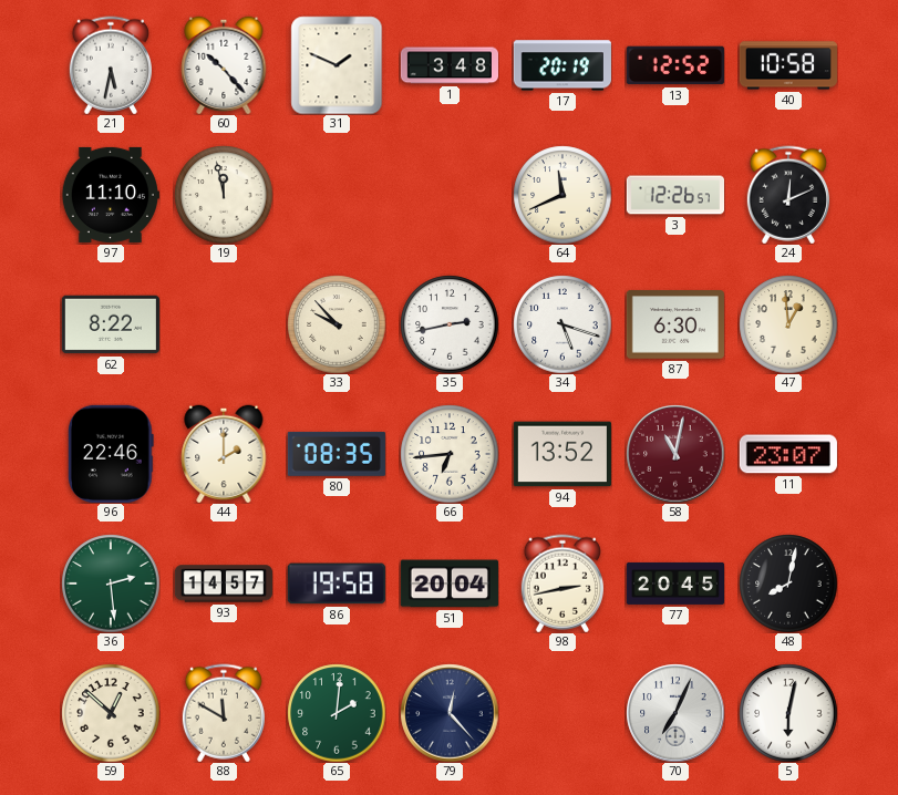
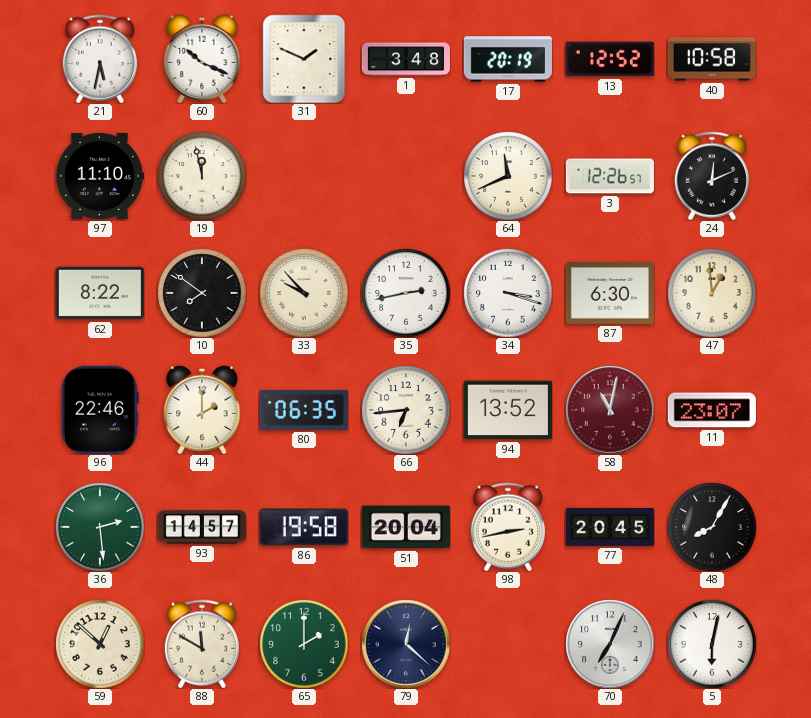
60: 10:23 -> 10:19
10: none -> 7:51
34: 5:18 -> 3:18
80: 08:35 -> 06:35
48: 8:02 -> 8:05
65: 2:01 -> 2:00
79: 12:23 -> 12:22
